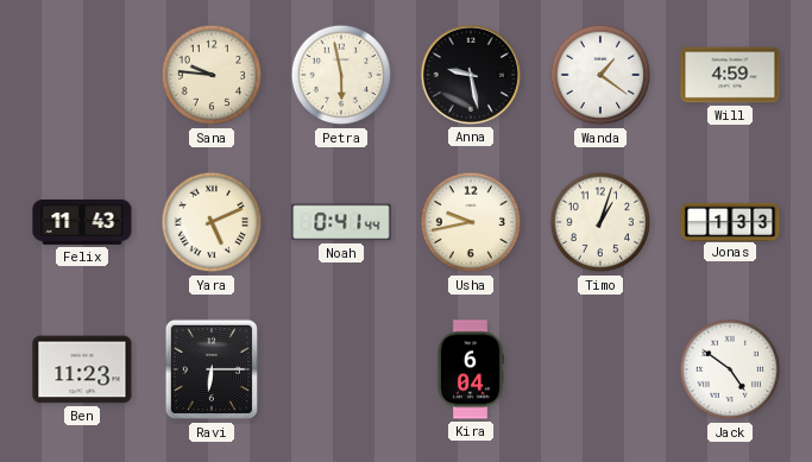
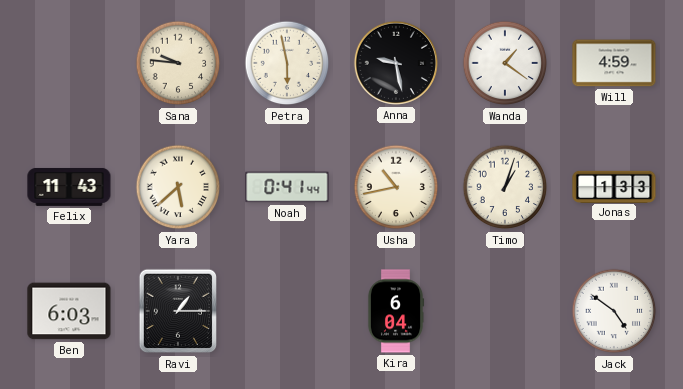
Yara: 5:11 -> 5:38
Usha: 9:43 -> 10:43
Ben: 11:23 -> 6:03
Ravi: 6:15 -> 1:15
